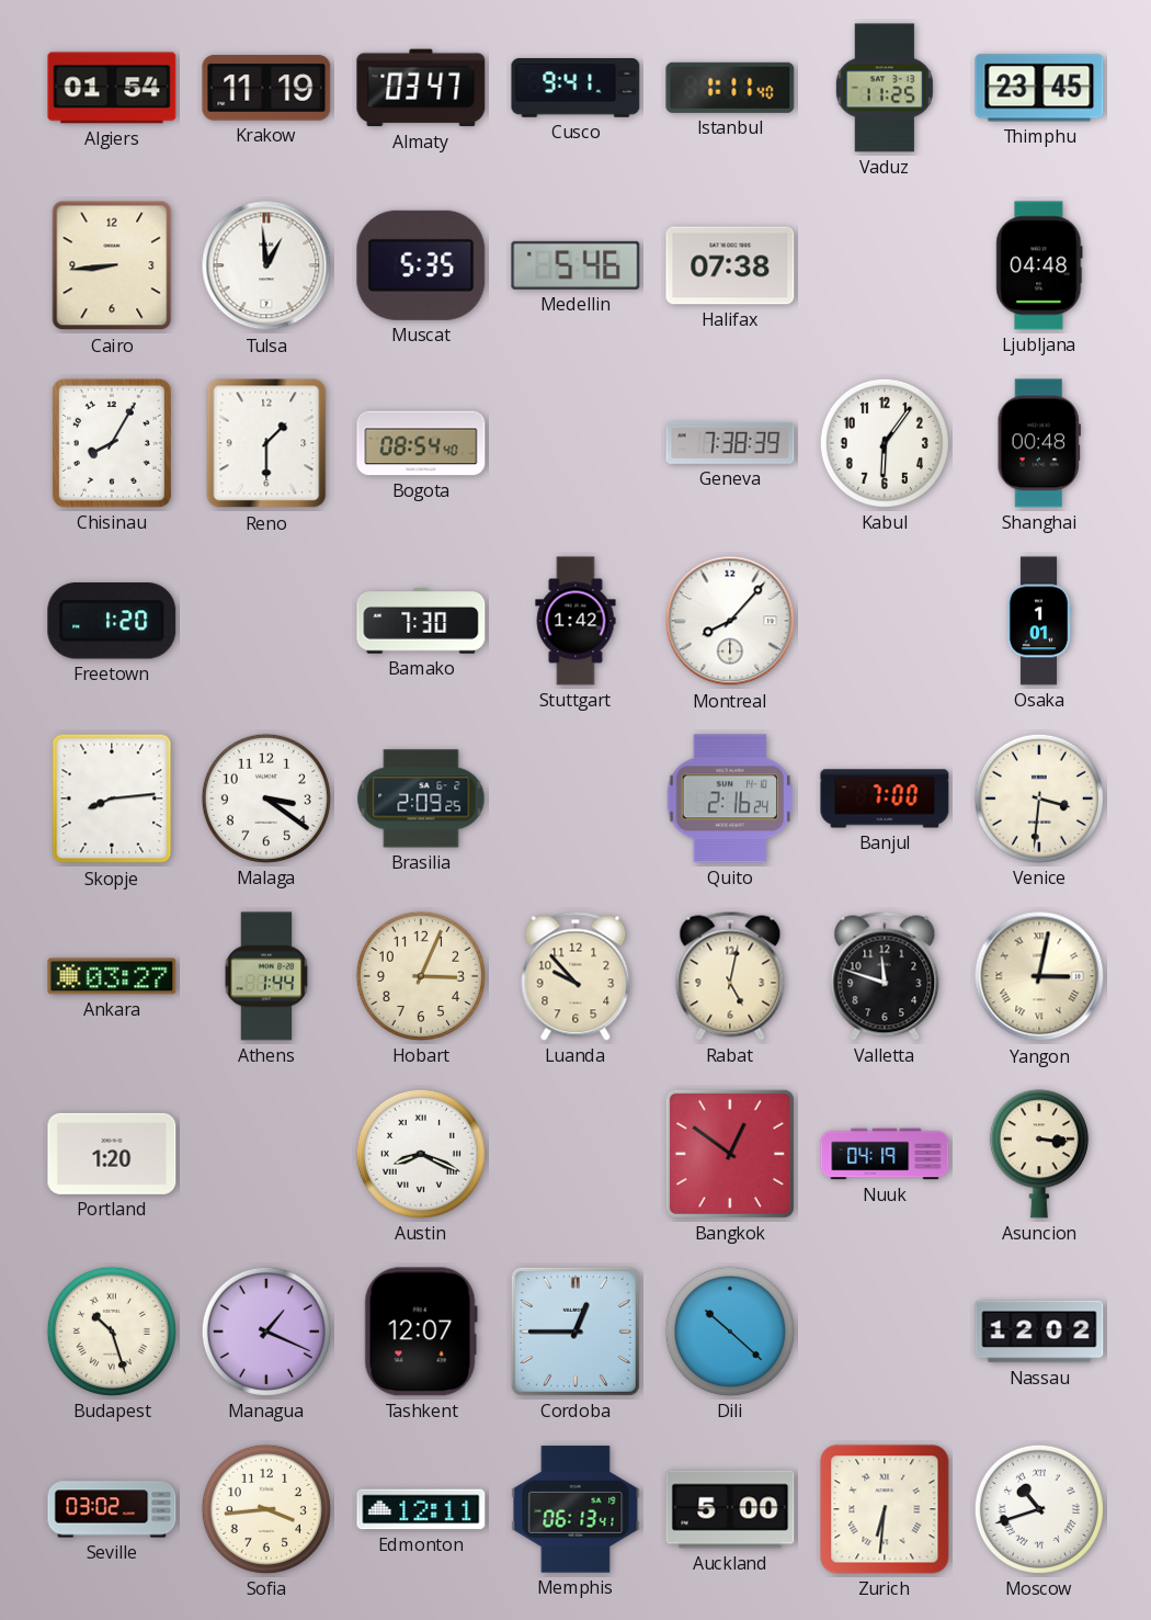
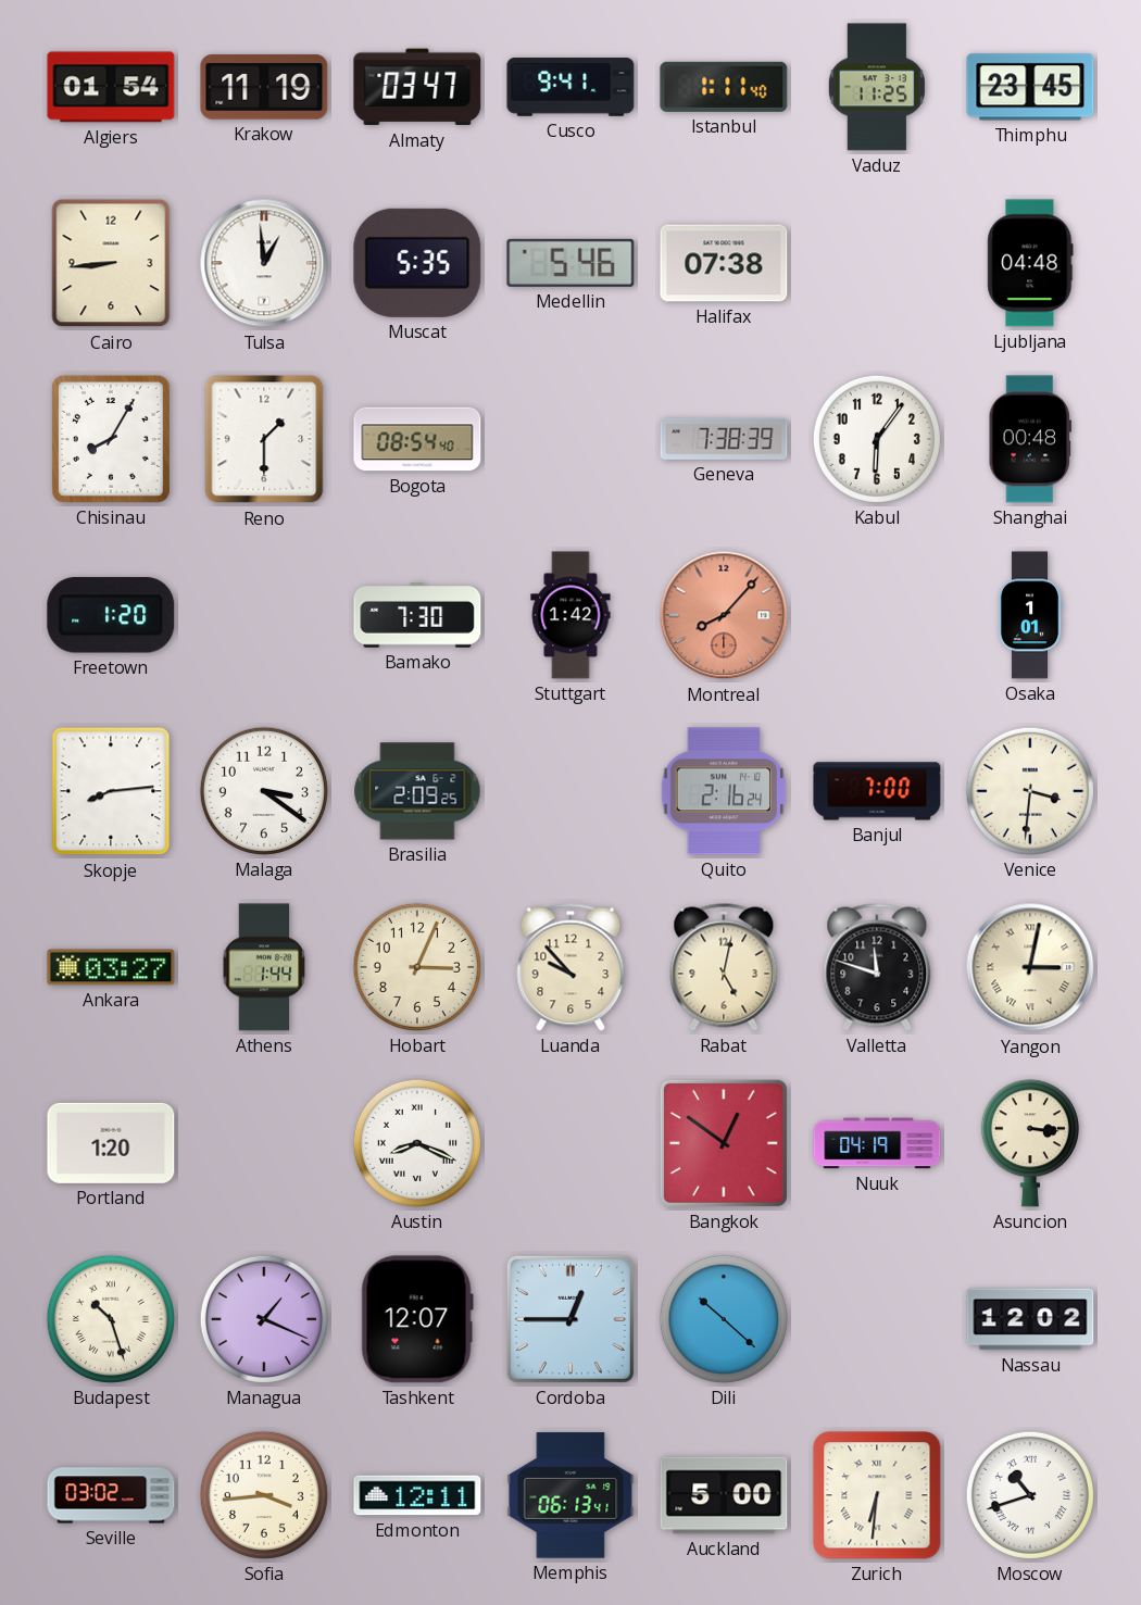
Montreal dial: white -> salmon
